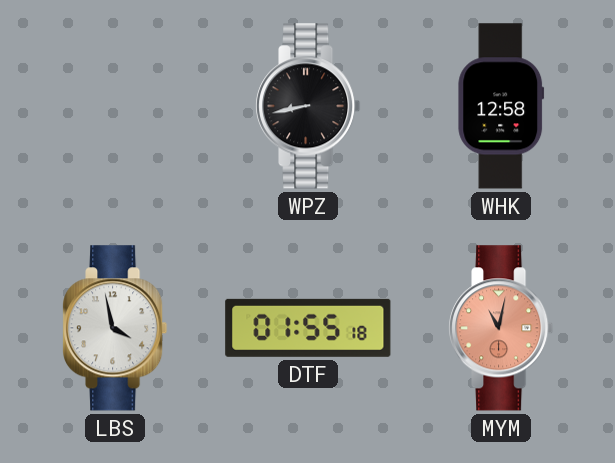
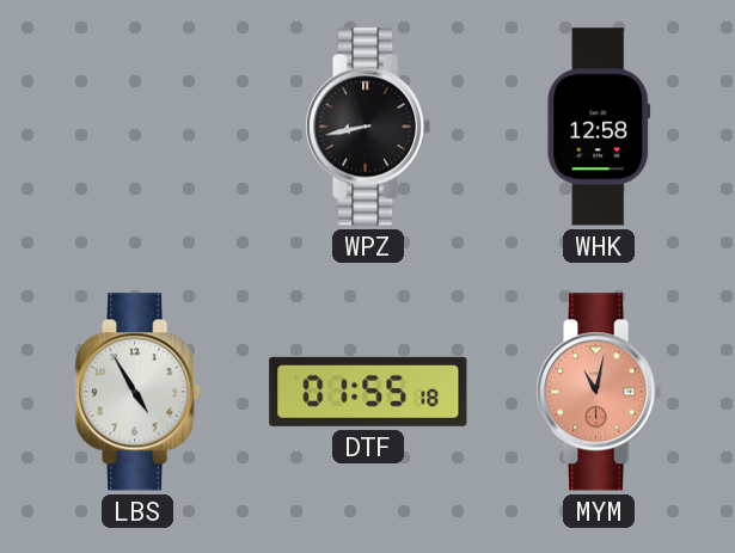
LBS: 3:58 -> 4:55
